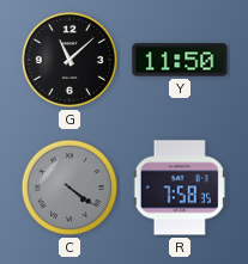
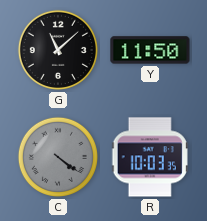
R: 7:58 -> 10:03
